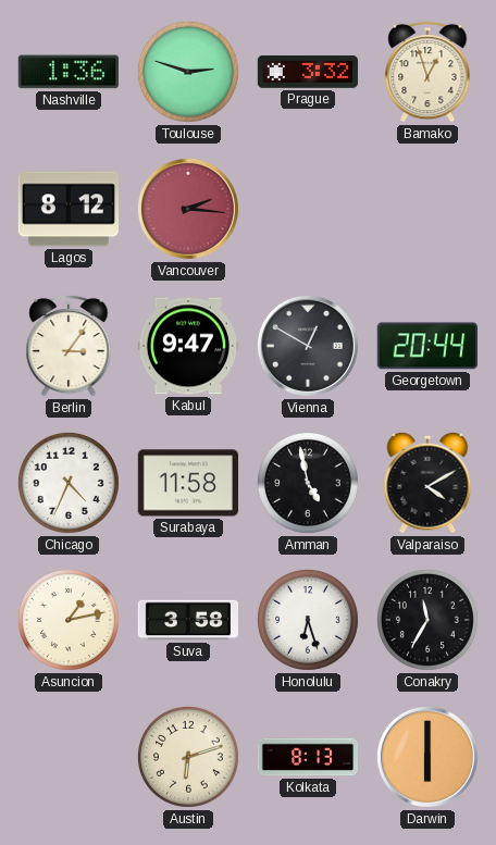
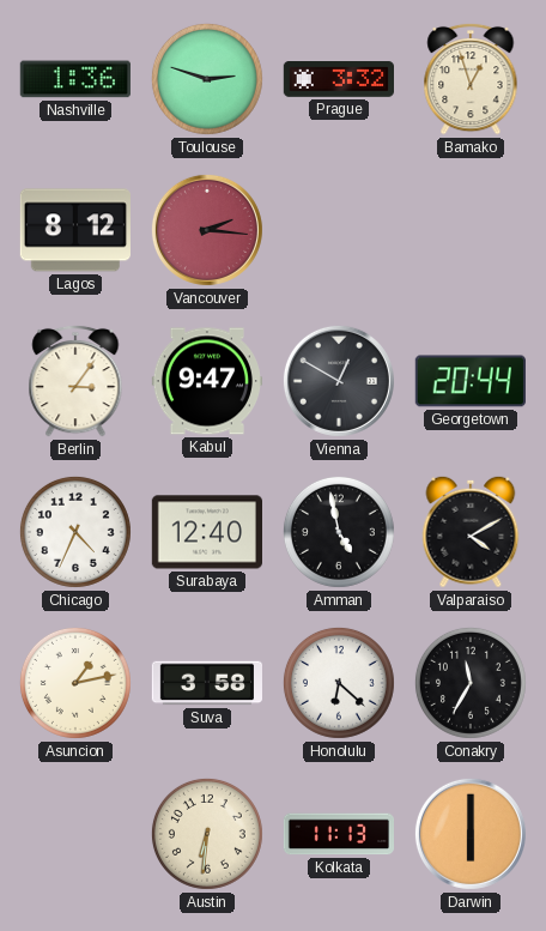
Surabaya: 11:58 -> 12:40
Honolulu: 6:27 -> 6:22
Austin: 6:12 -> 6:31
Kolkata: 8:13 -> 11:13
